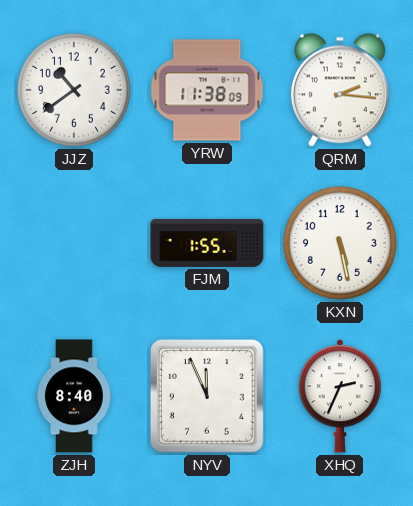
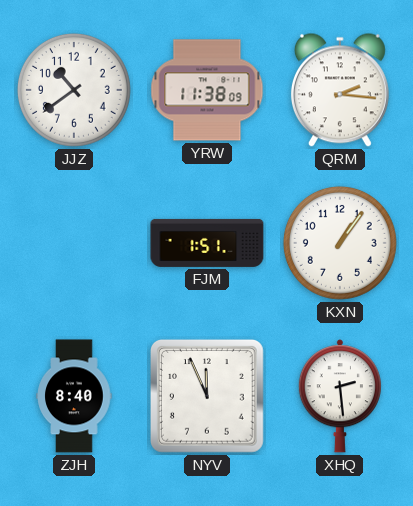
FJM: 1:55 -> 1:51
KXN: 5:28 -> 1:06
XHQ: 2:34 -> 2:29
